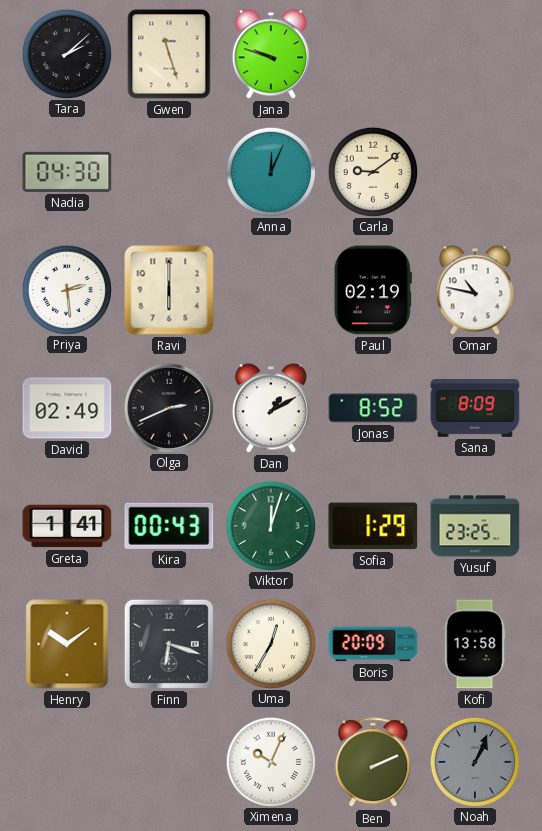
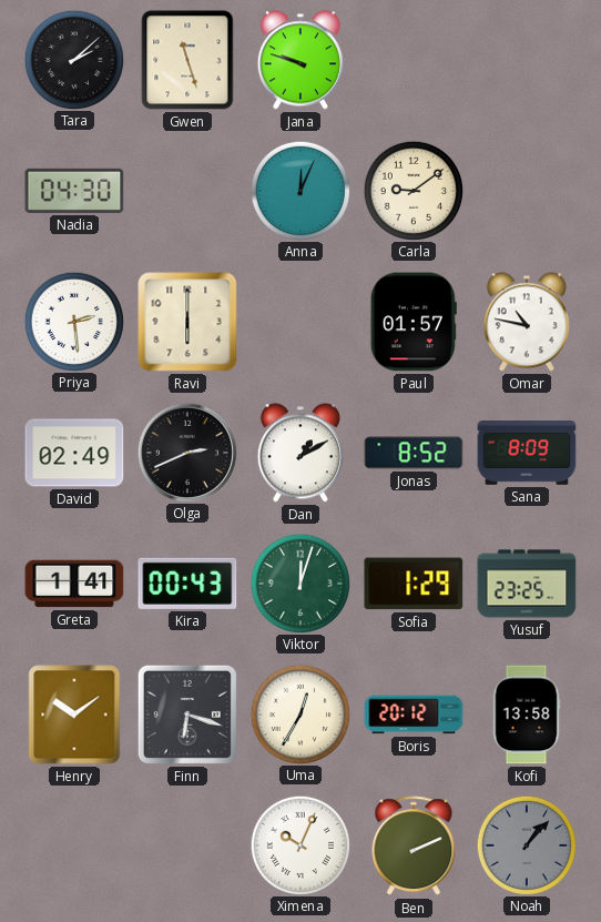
Paul: 02:19 -> 01:57
Boris: 20:09 -> 20:12
Noah: 1:04 -> 1:07
